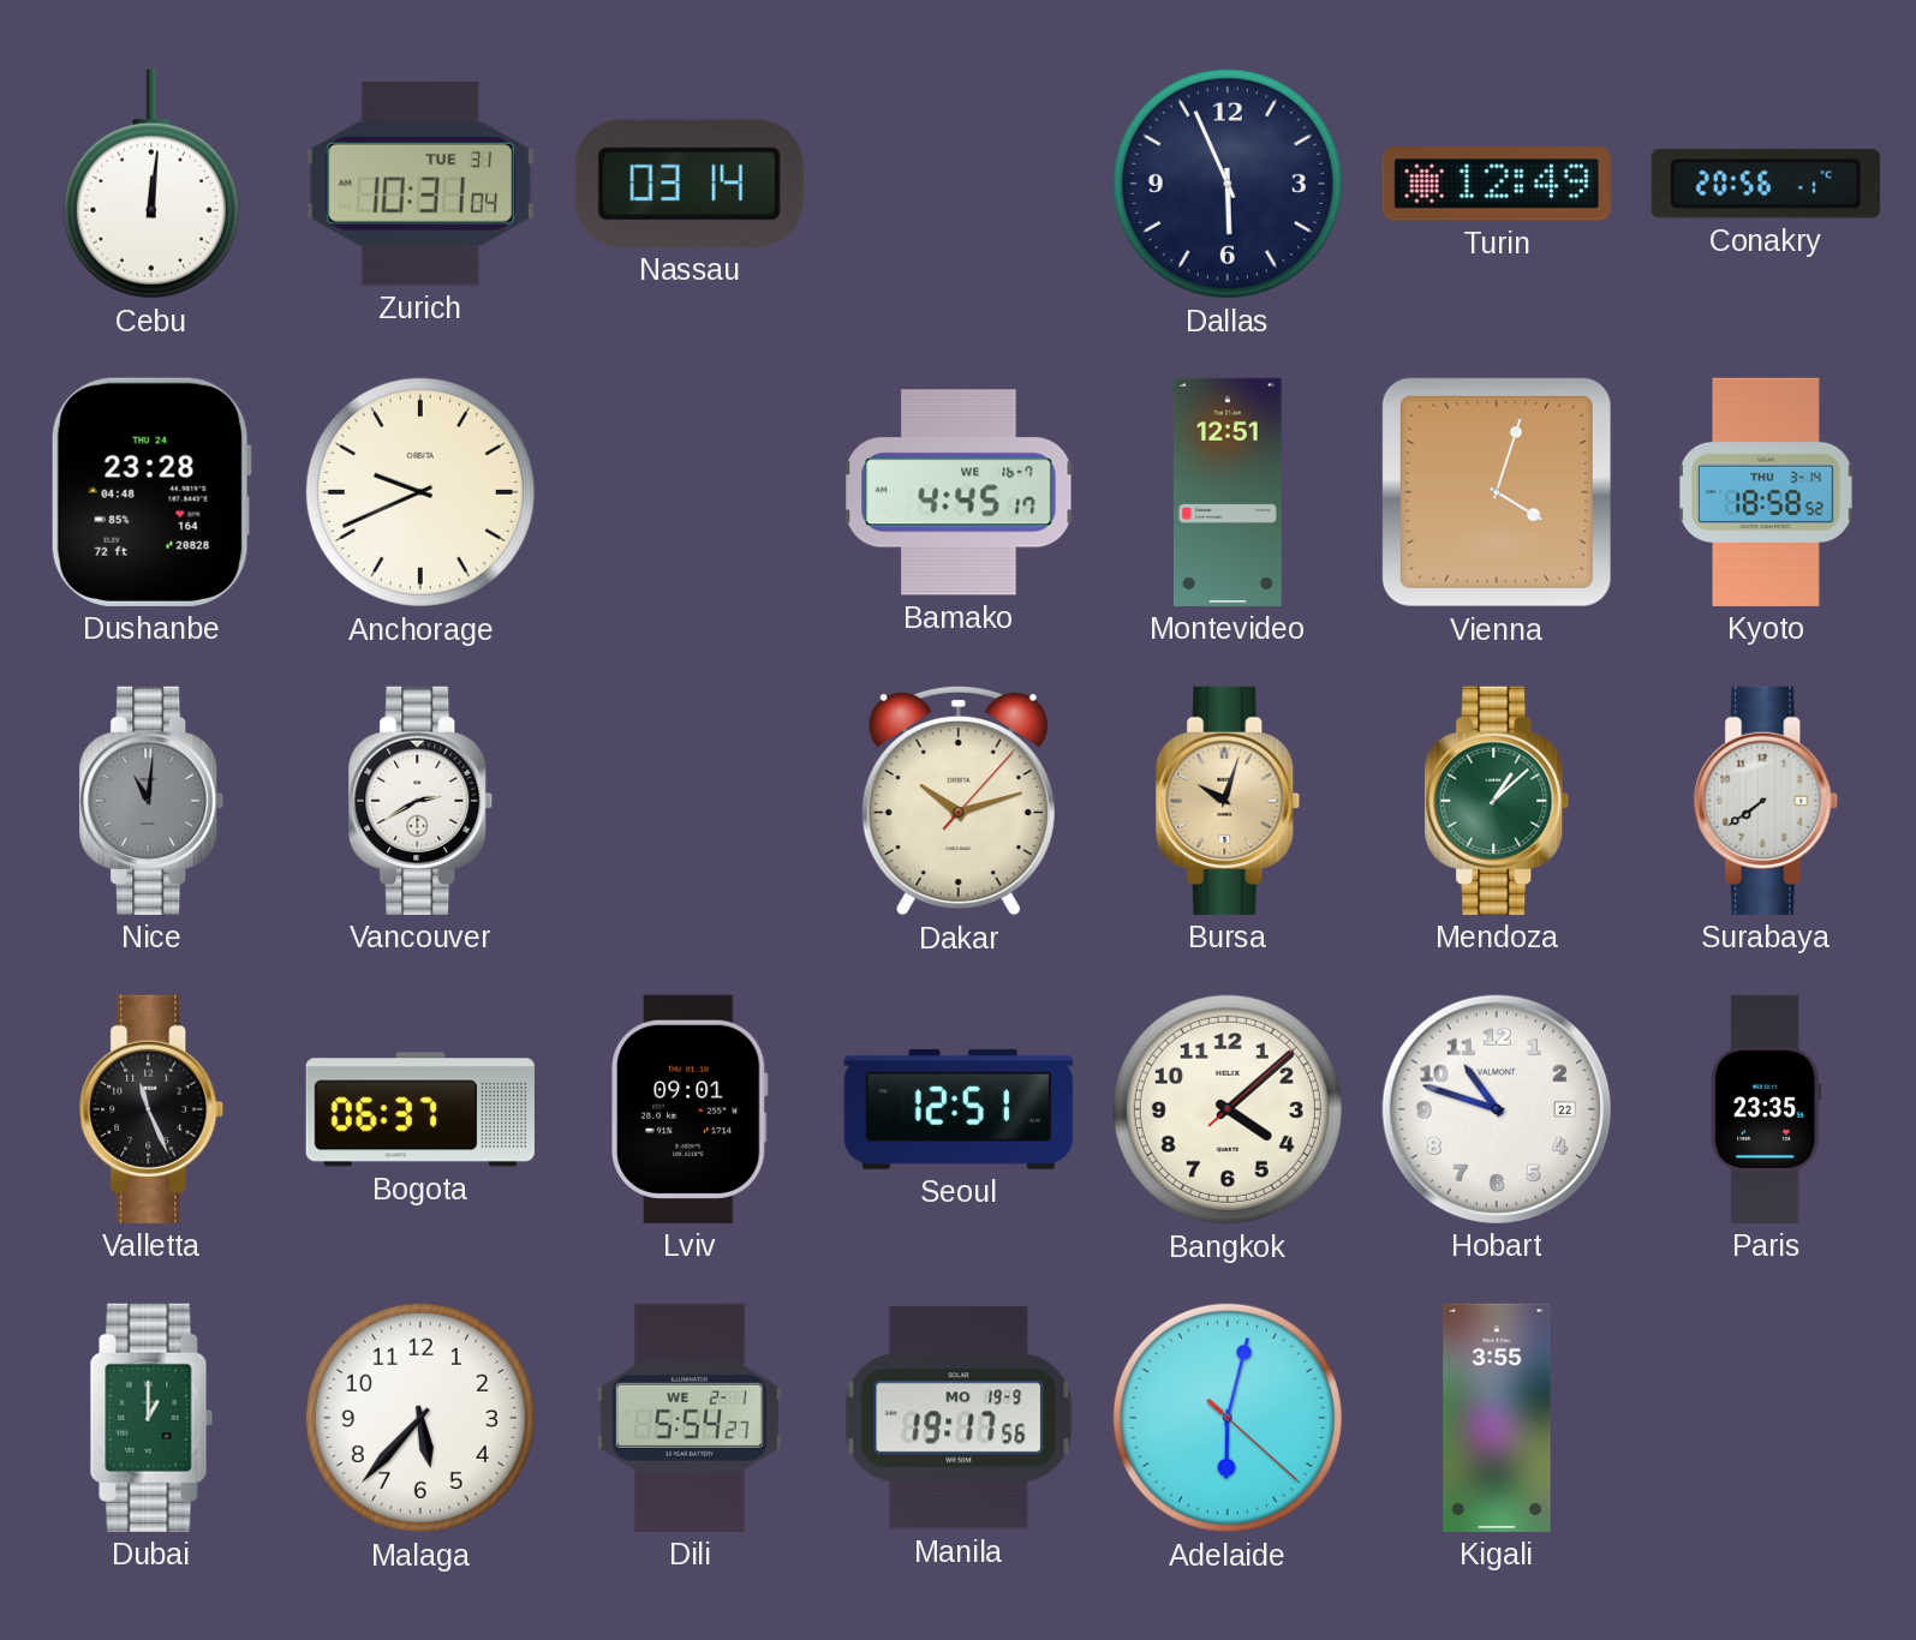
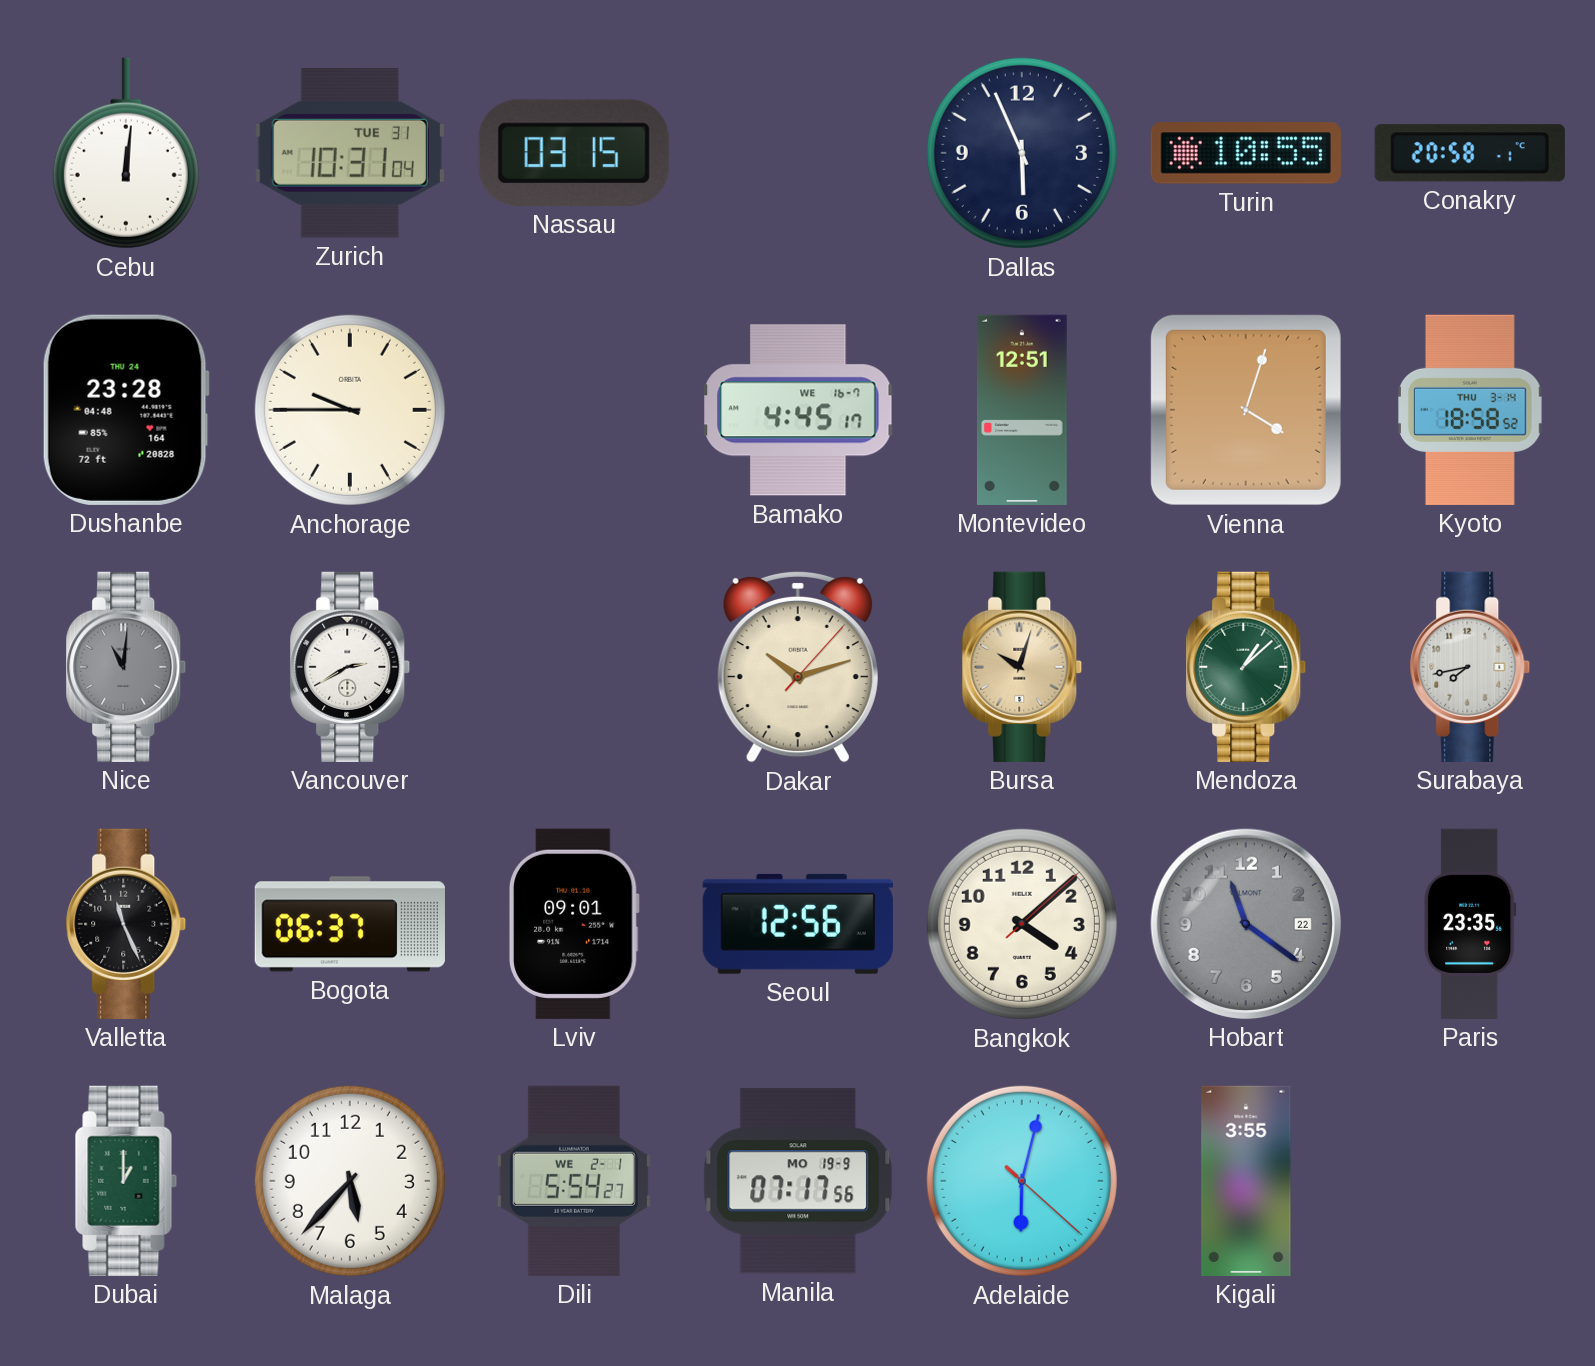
Nassau: 03:14 -> 03:15
Turin: 12:49 -> 10:55
Conakry: 20:56 -> 20:58
Anchorage: 9:41 -> 9:45
Surabaya: 7:39 -> 7:43
Seoul: 12:51 -> 12:56
Hobart: 10:48 -> 11:21
Hobart dial: white -> grey
Manila: 19:17 -> 07:17
